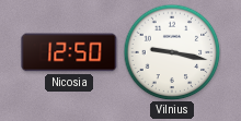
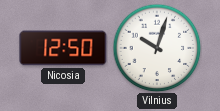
Vilnius: 9:17 -> 10:03
